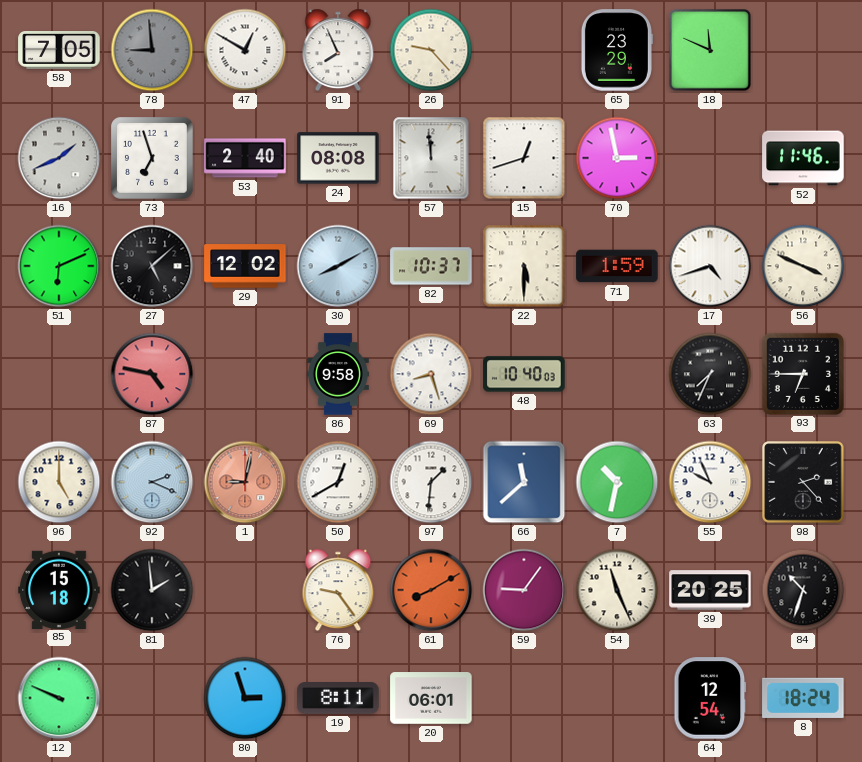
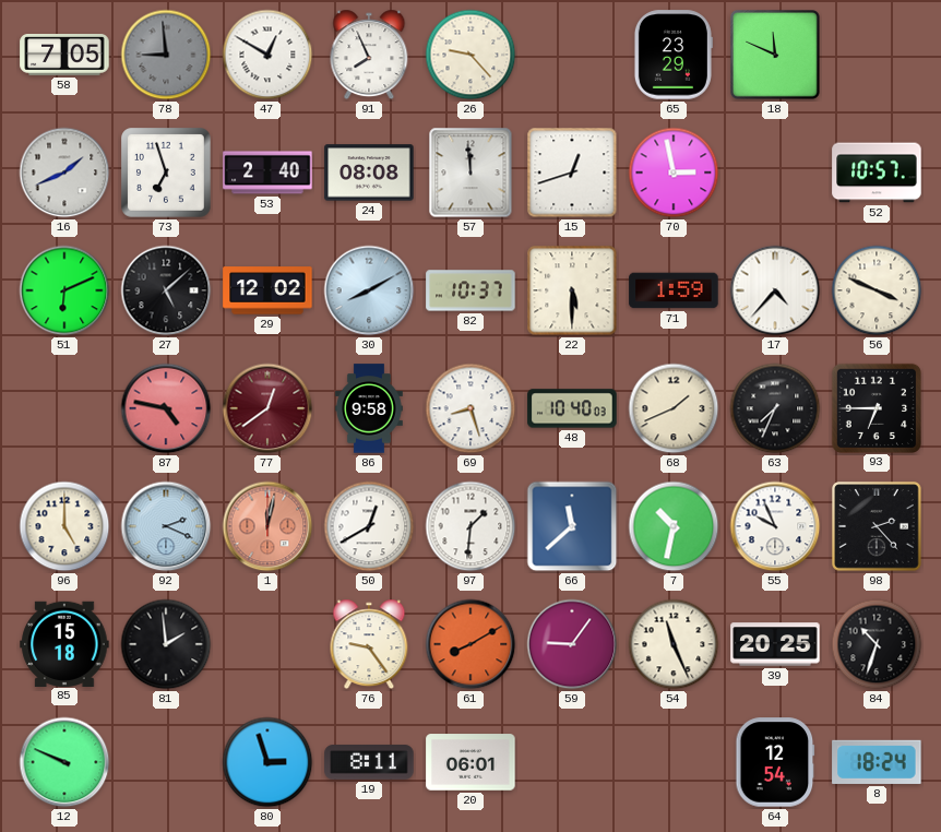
52: 11:46 -> 10:57
17: 4:42 -> 4:37
77: none -> 12:39
68: none -> 1:41
1: 9:02 -> 12:02
